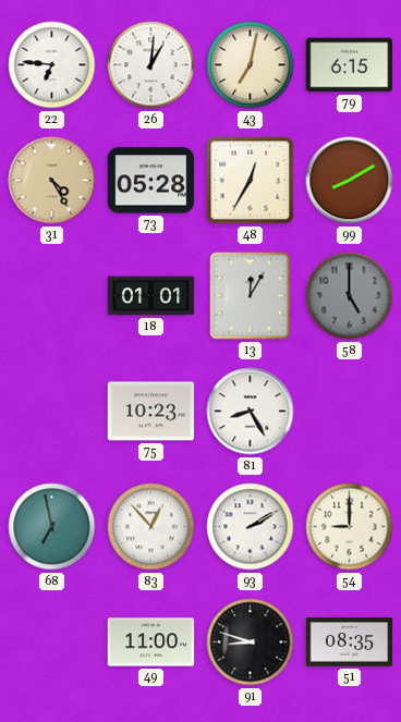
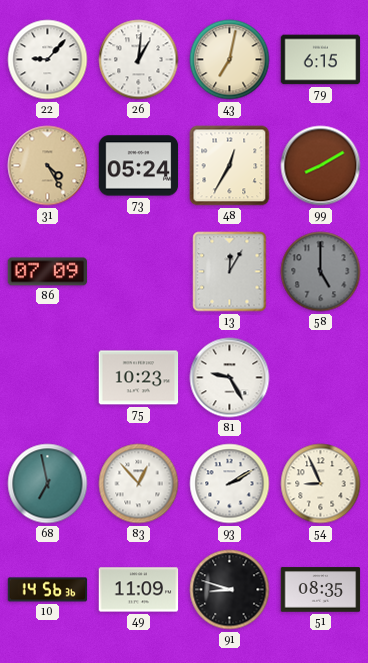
22: 6:46 -> 9:07
73: 05:28 -> 05:24
86: none -> 07:09
18: 01:01 -> none
81: 8:25 -> 9:25
54: 9:00 -> 8:56
10: none -> 14:56
49: 11:00 -> 11:09
